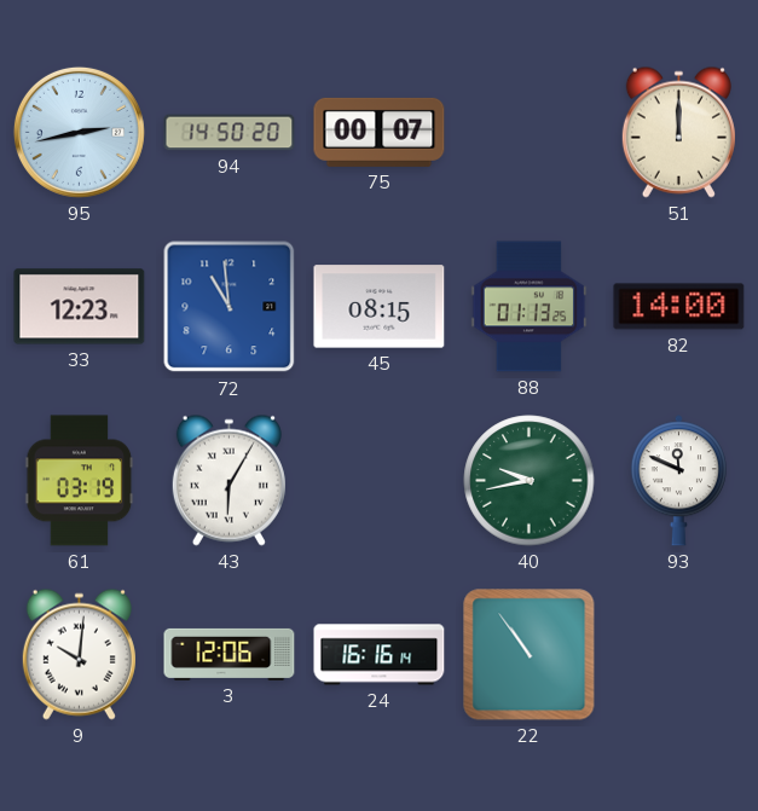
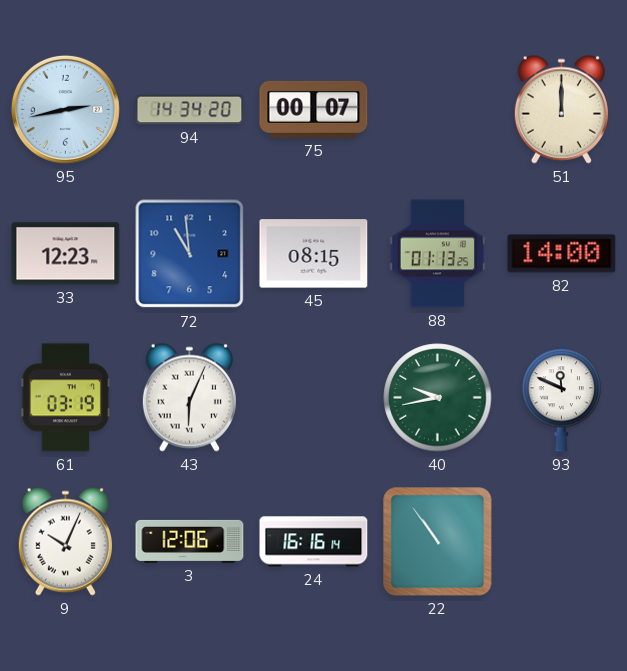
94: 14:50 -> 14:34
43: 6:05 -> 6:04
9: 10:01 -> 10:04
